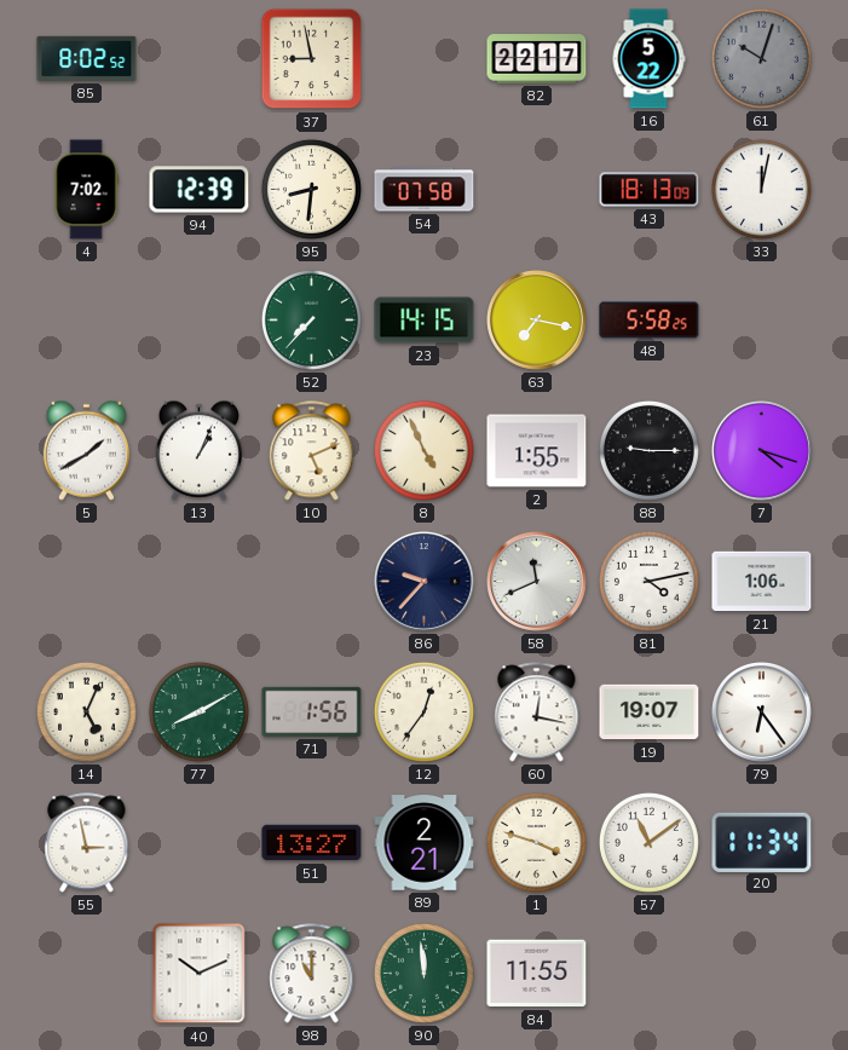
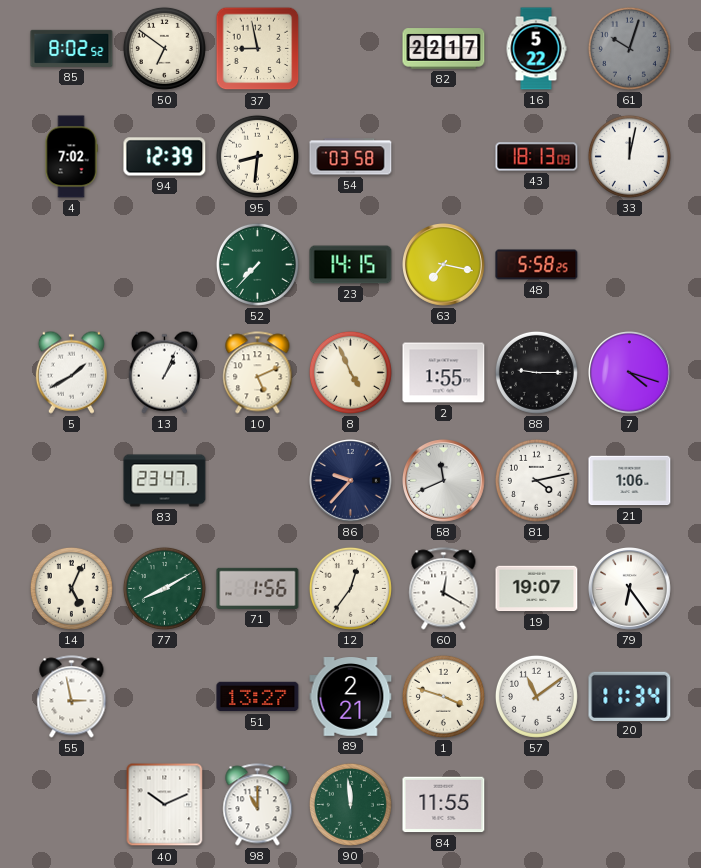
50: none -> 6:51
54: 07:58 -> 03:58
83: none -> 23:47
60: 12:17 -> 12:20
